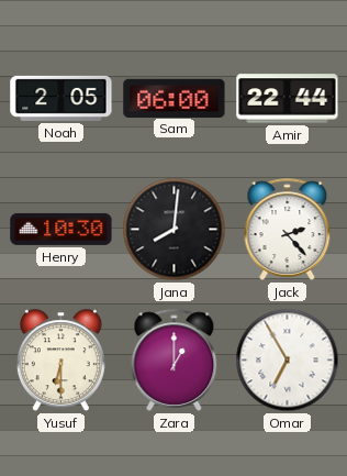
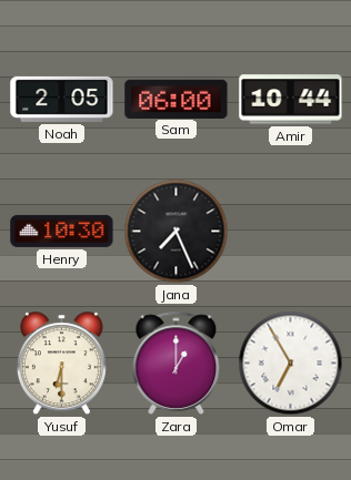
Amir: 22:44 -> 10:44
Jana: 8:01 -> 7:26
Jack: 2:23 -> none
